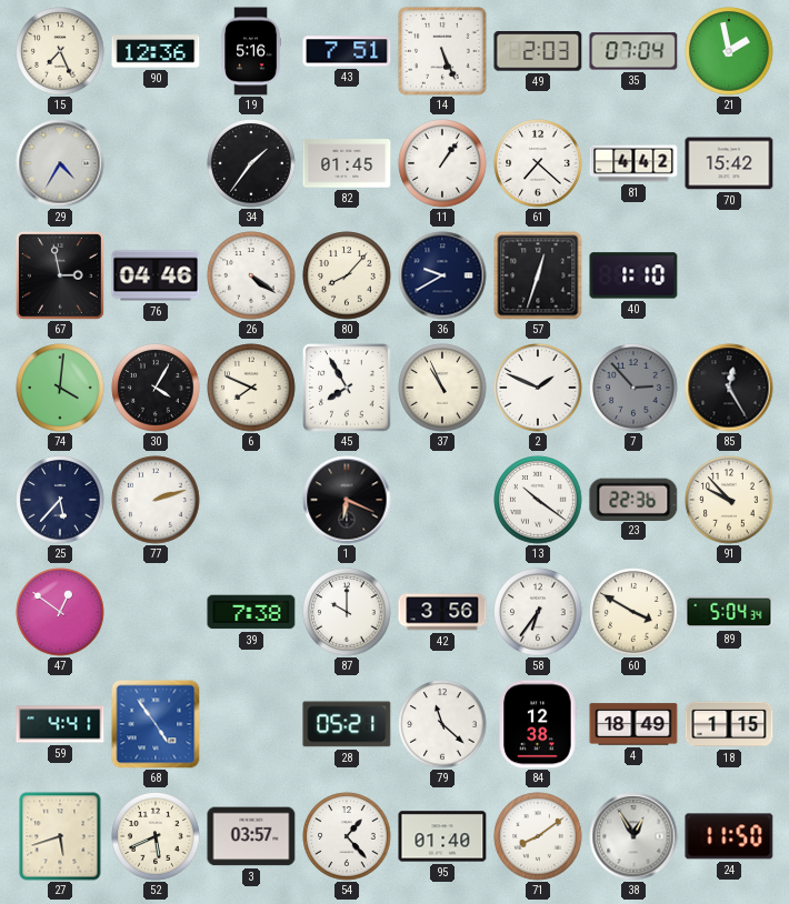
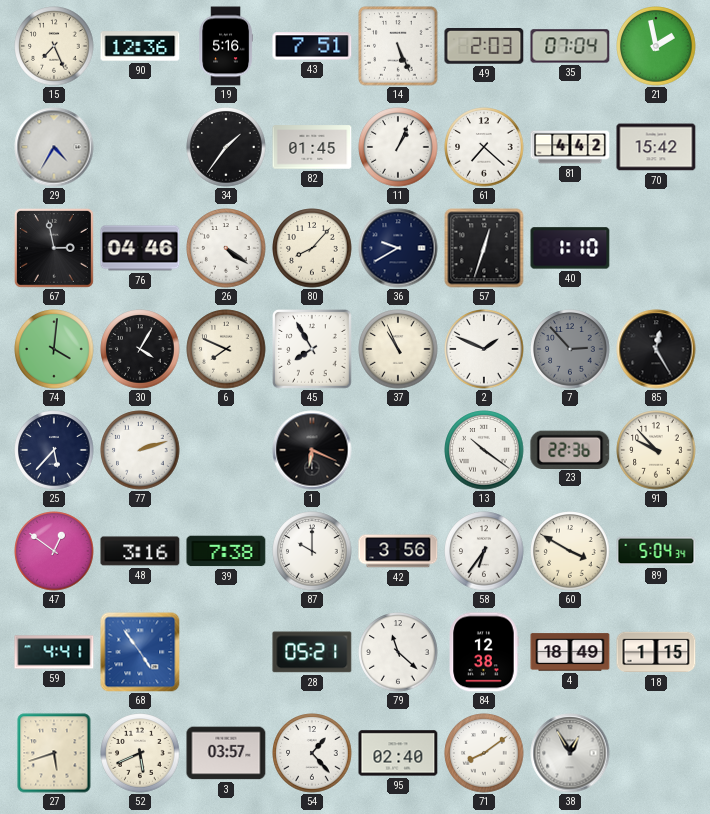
11: 1:06 -> 1:04
48: none -> 3:16
95: 01:40 -> 02:40
24: 11:50 -> none
